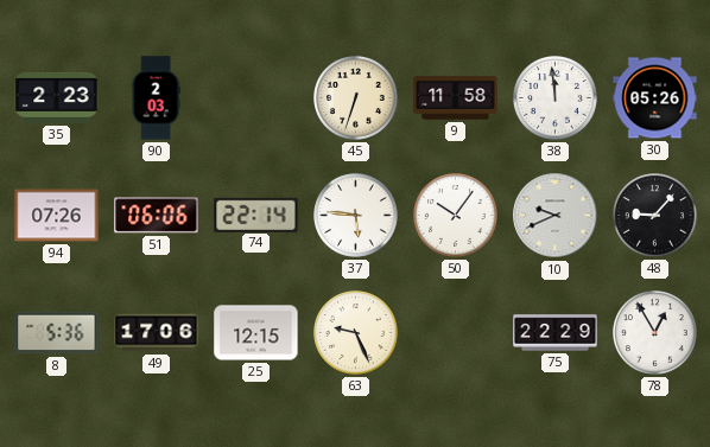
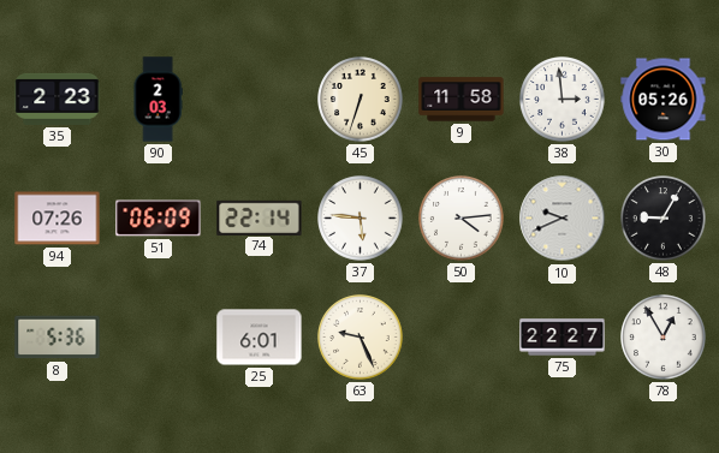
38: 11:59 -> 2:59
51: 06:06 -> 06:09
50: 10:06 -> 4:14
48: 9:07 -> 9:05
49: 17:06 -> none
25: 12:15 -> 6:01
75: 22:29 -> 22:27
